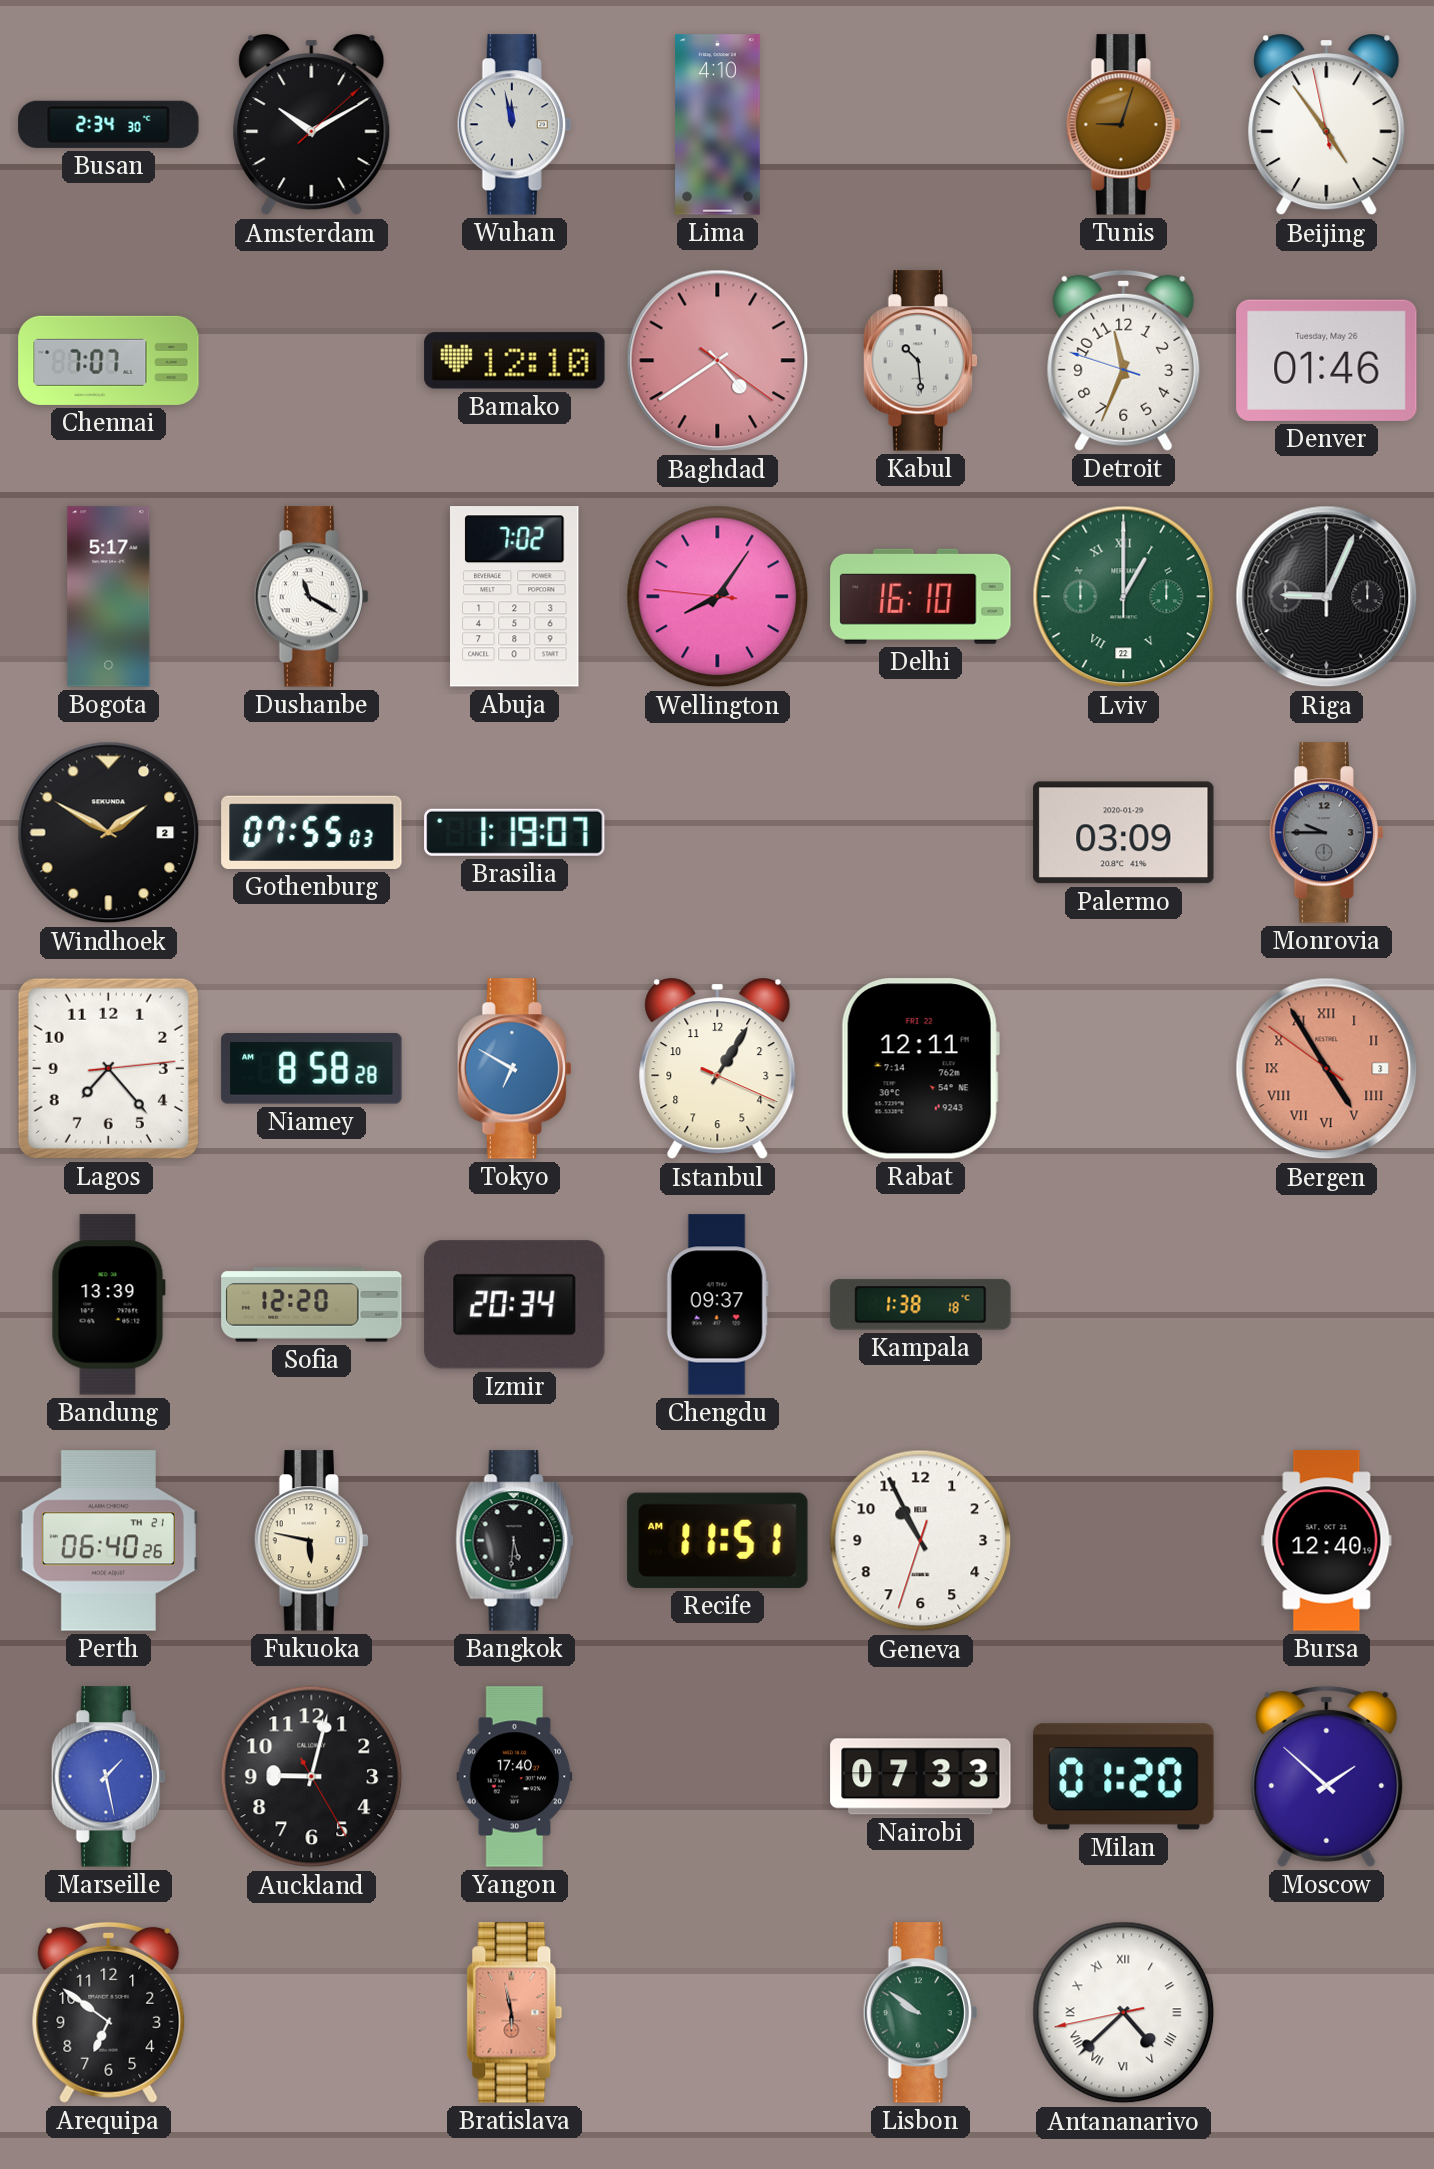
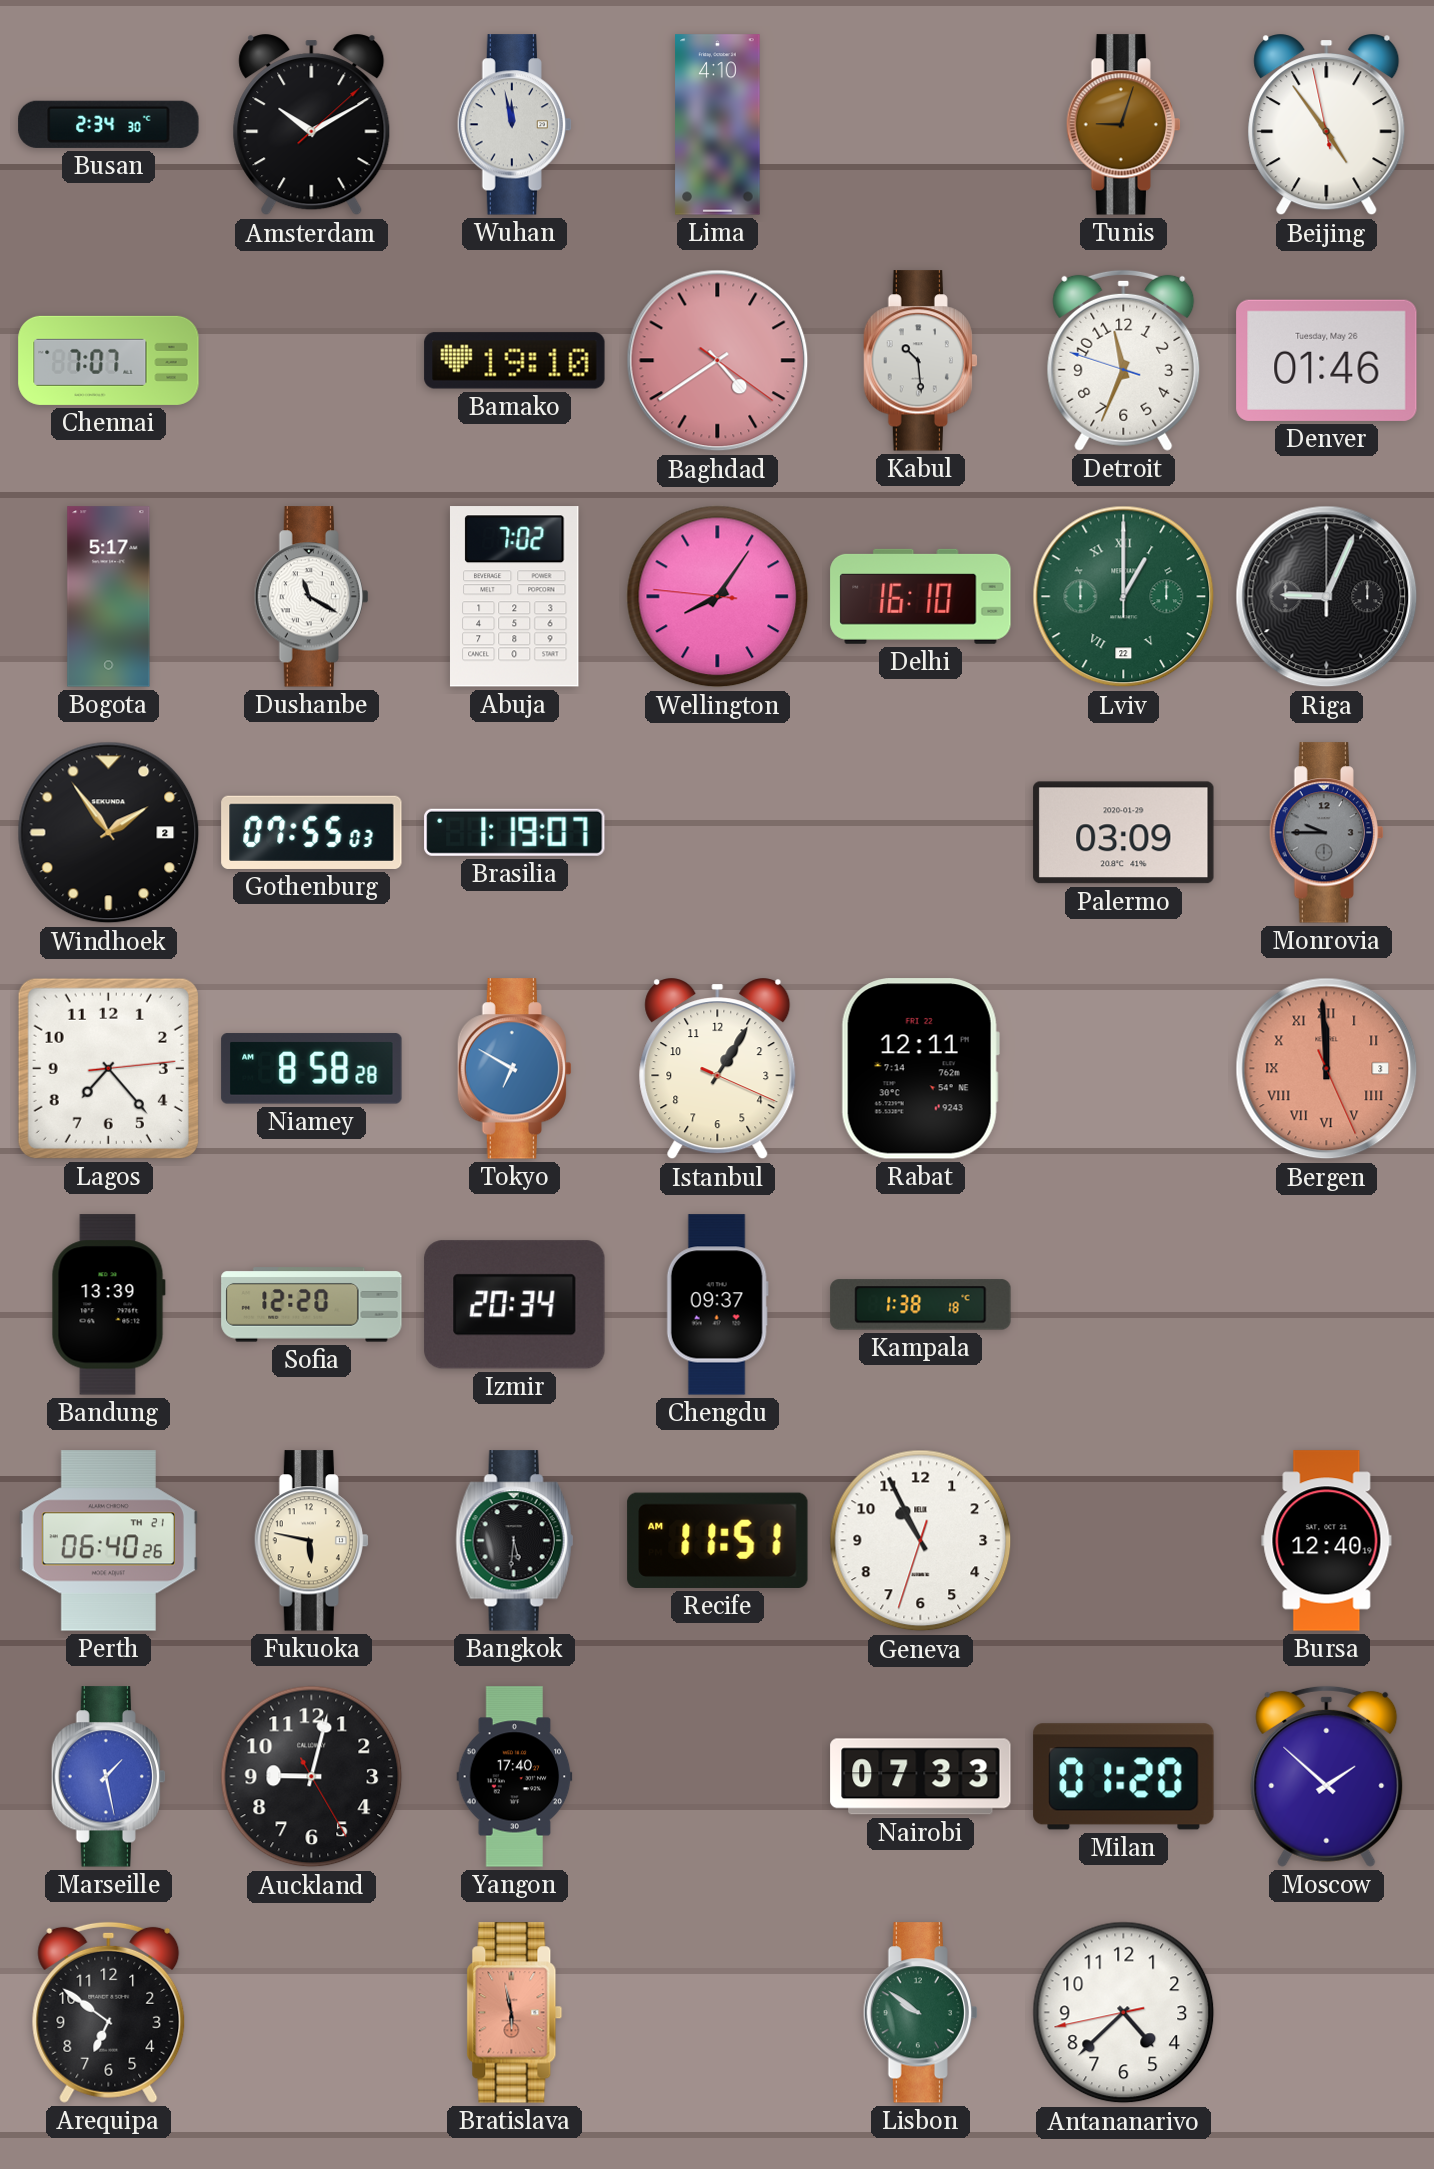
Bamako: 12:10 -> 19:10
Windhoek: 1:50 -> 1:54
Bergen: 4:54 -> 11:59
Antananarivo numerals: Roman -> Arabic
